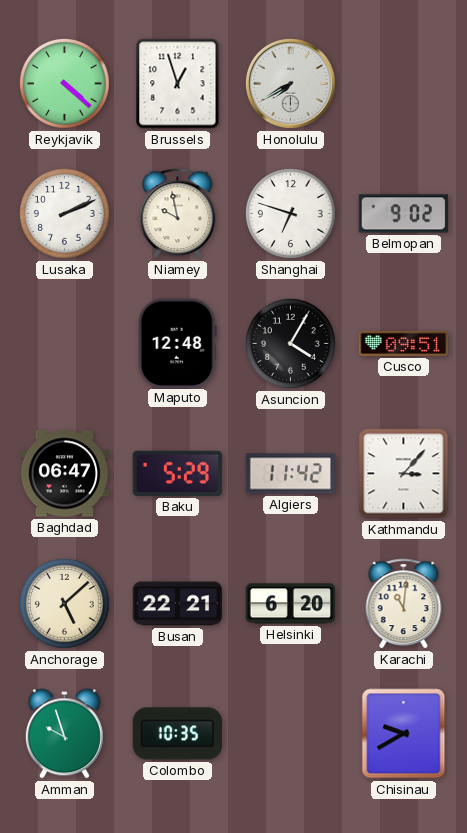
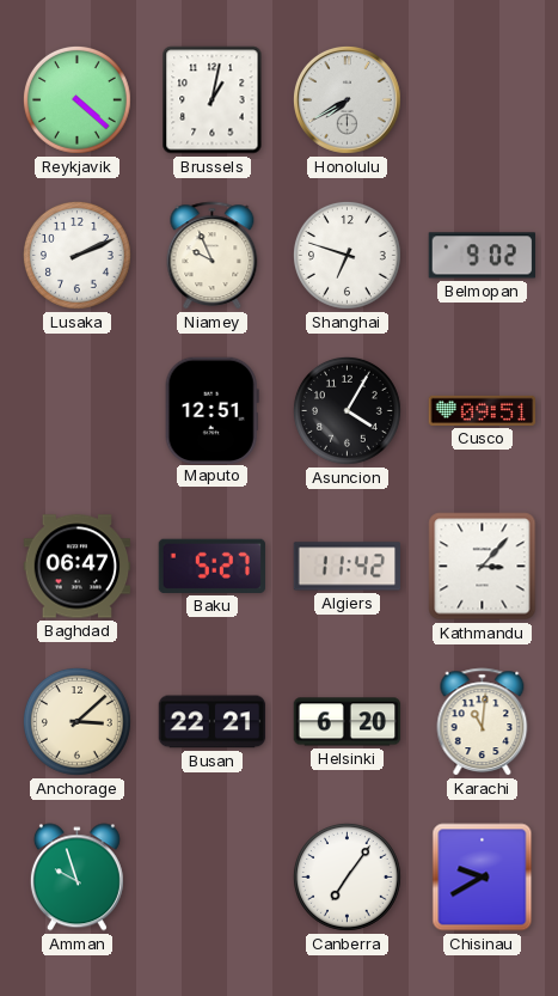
Brussels: 12:57 -> 1:02
Niamey: 9:58 -> 9:56
Maputo: 12:48 -> 12:51
Baku: 5:29 -> 5:27
Anchorage: 5:08 -> 3:08
Colombo: 10:35 -> none
Canberra: none -> 7:06
